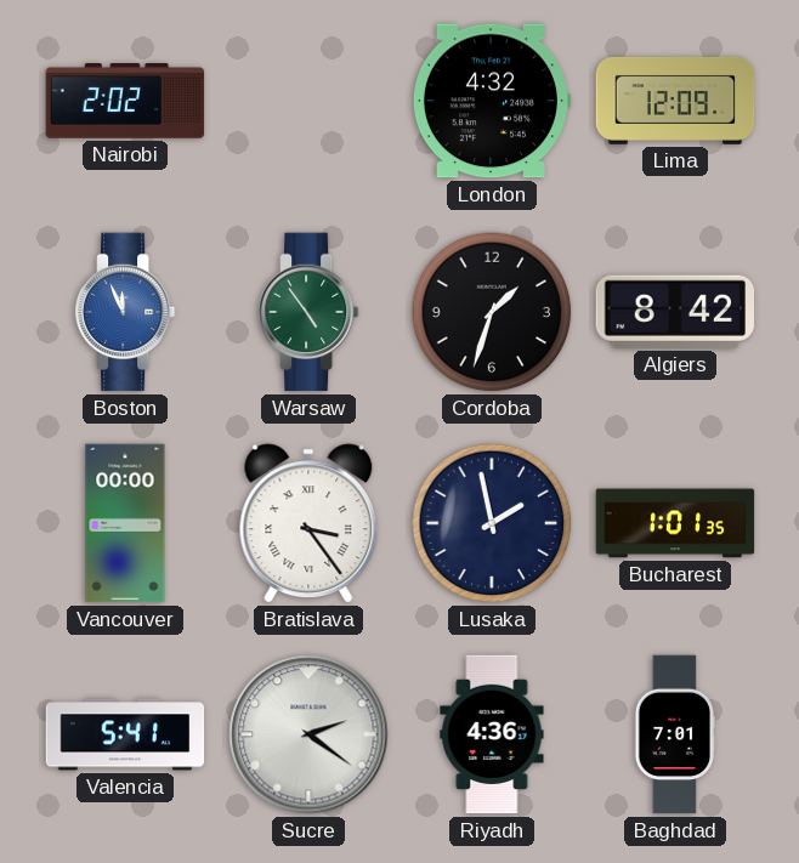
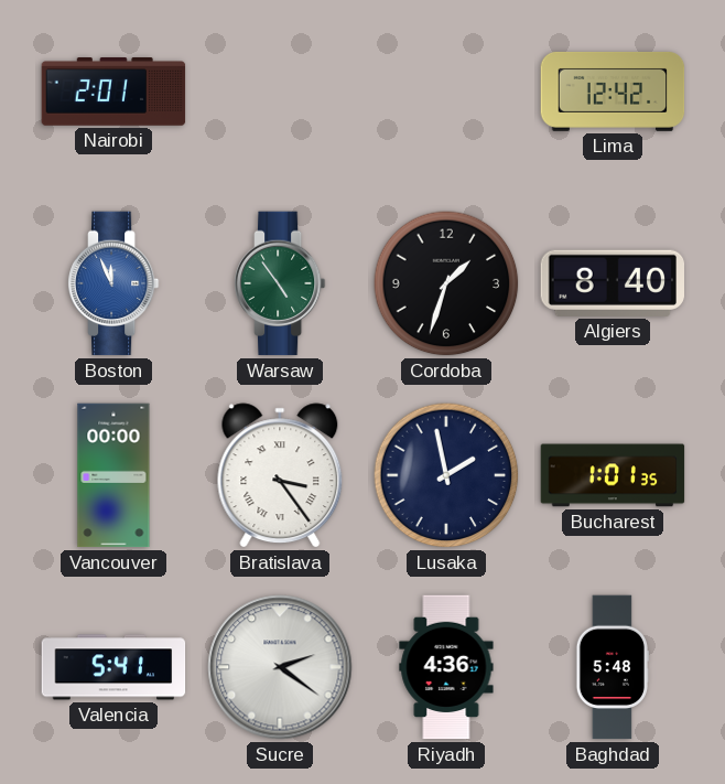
Nairobi: 2:02 -> 2:01
London: 4:32 -> none
Lima: 12:09 -> 12:42
Algiers: 8:42 -> 8:40
Baghdad: 7:01 -> 5:48
